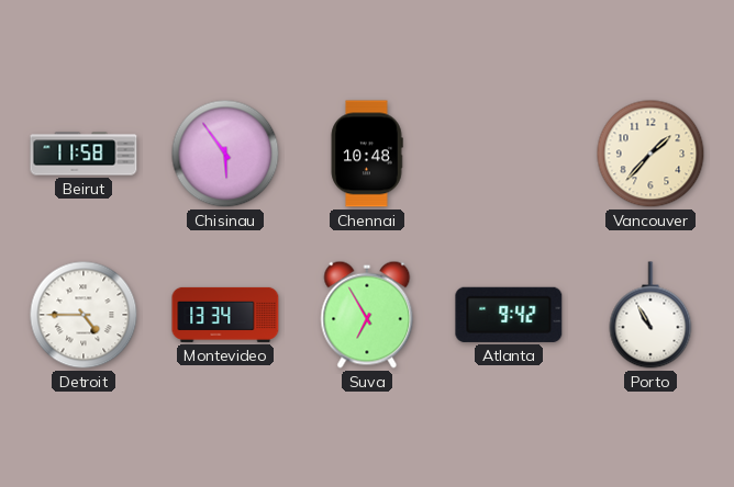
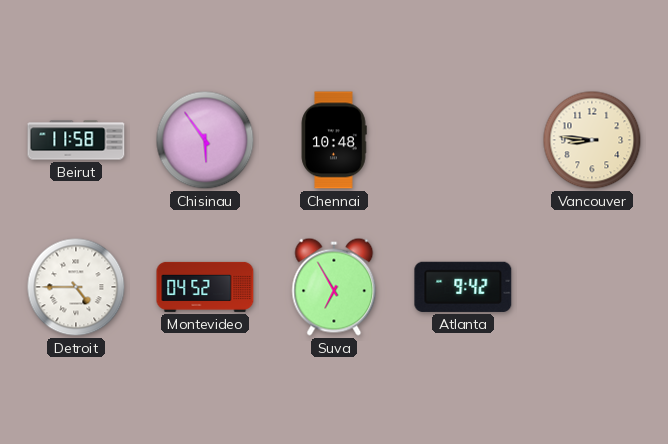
Vancouver: 1:37 -> 8:46
Montevideo: 13:34 -> 04:52
Porto: 10:55 -> none
